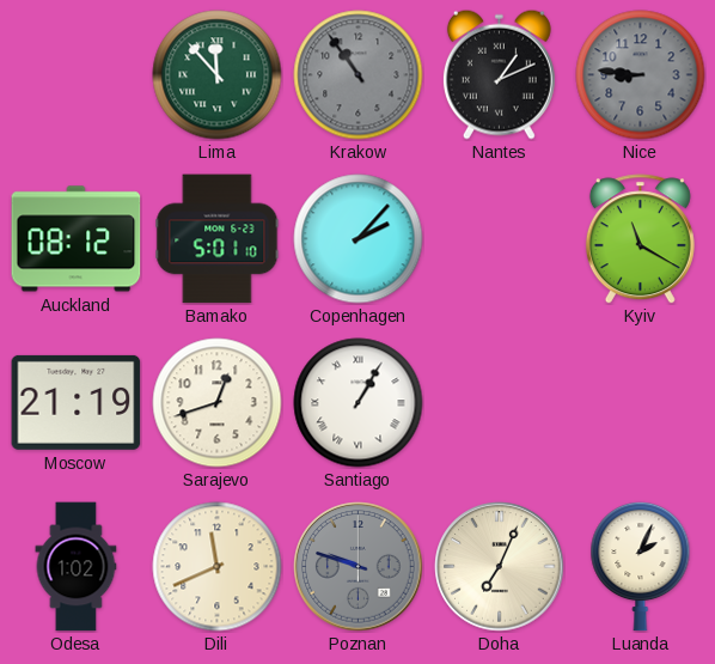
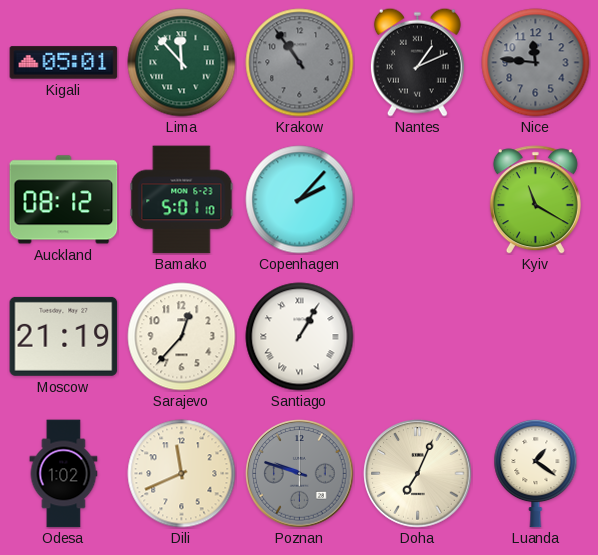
Kigali: none -> 05:01
Nice: 8:46 -> 11:46
Sarajevo: 12:42 -> 12:37
Luanda: 2:04 -> 1:21
